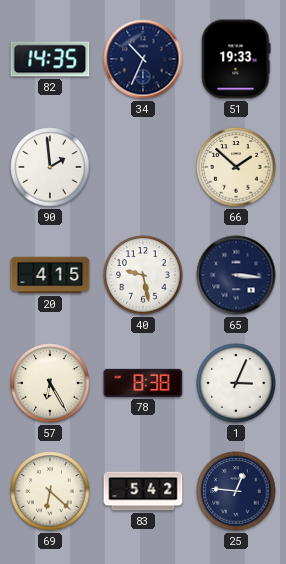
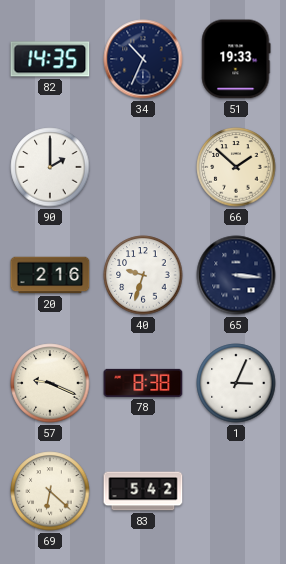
90: 1:59 -> 2:00
20: 4:15 -> 2:16
40: 9:28 -> 9:33
57: 6:25 -> 9:19
25: 12:46 -> none
